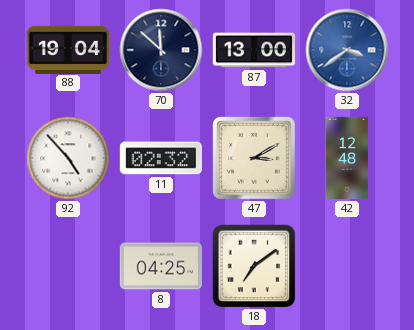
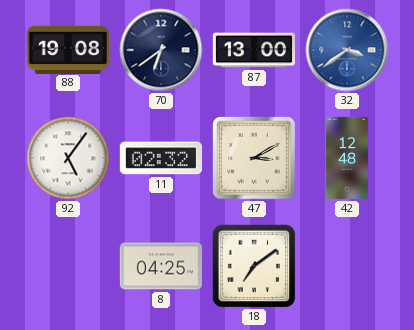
88: 19:04 -> 19:08
70: 11:52 -> 6:39
92: 4:53 -> 5:06
